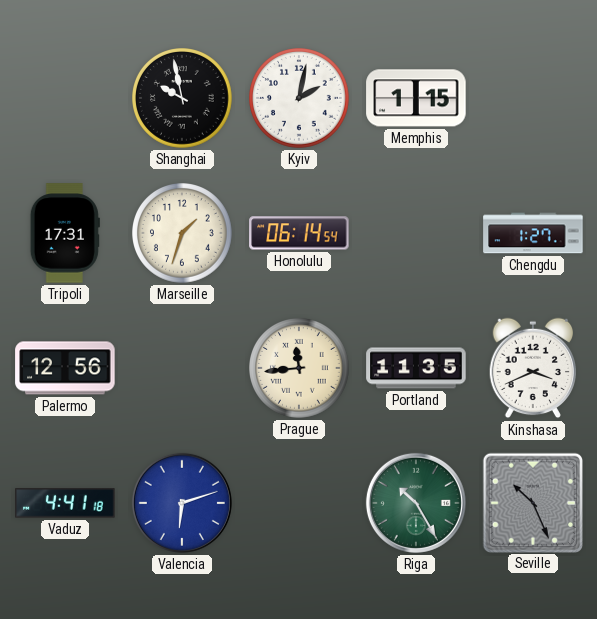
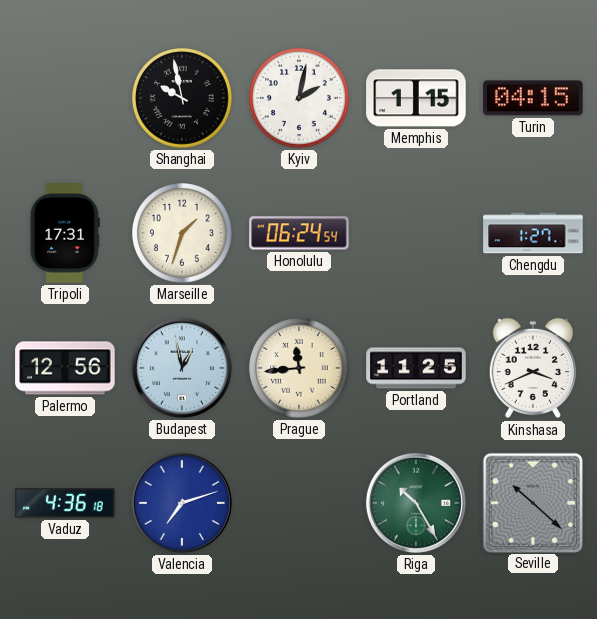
Turin: none -> 04:15
Honolulu: 06:14 -> 06:24
Budapest: none -> 12:58
Portland: 11:35 -> 11:25
Vaduz: 4:41 -> 4:36
Valencia: 6:12 -> 7:12
Seville: 10:26 -> 10:22
